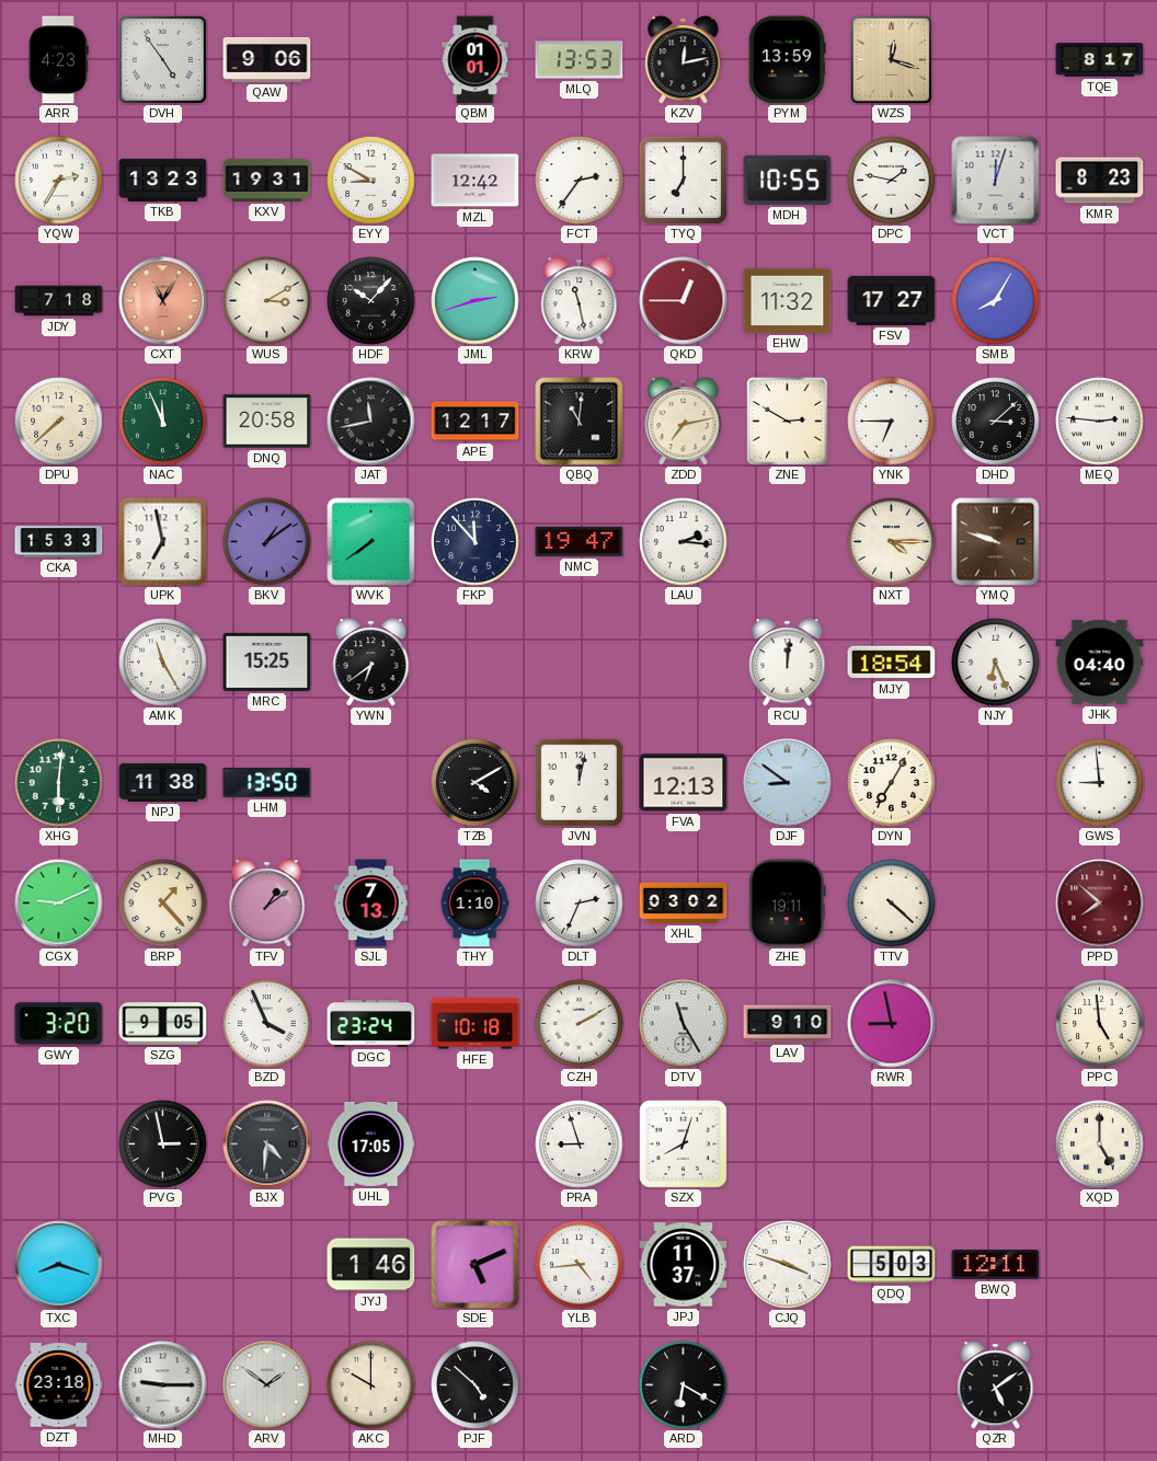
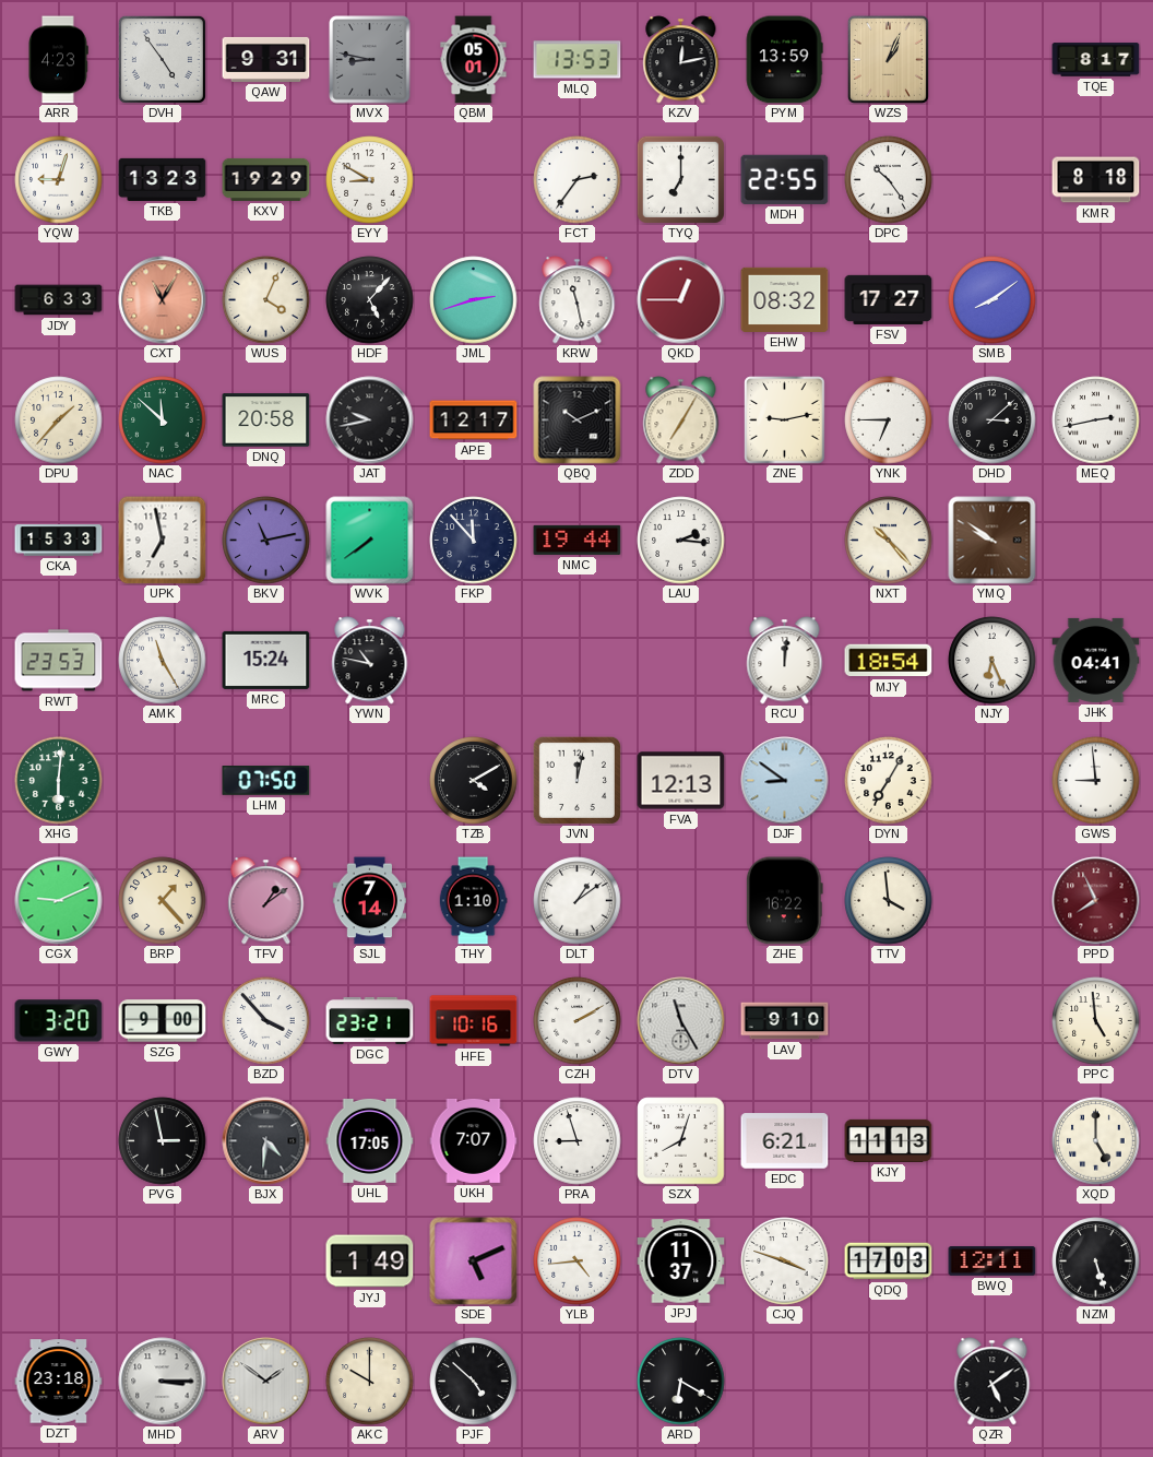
QAW: 9:06 -> 9:31
MVX: none -> 8:47
QBM: 01:01 -> 05:01
WZS: 12:18 -> 1:04
YQW: 2:35 -> 9:03
KXV: 19:31 -> 19:29
MZL: 12:42 -> none
MDH: 10:55 -> 22:55
DPC: 1:47 -> 10:24
VCT: 12:03 -> none
KMR: 8:23 -> 8:18
JDY: 7:18 -> 6:33
WUS: 3:10 -> 4:04
HDF: 10:07 -> 5:07
EHW: 11:32 -> 08:32
SMB: 8:05 -> 8:09
DPU: 7:38 -> 1:37
NAC: 11:56 -> 11:52
JAT: 11:43 -> 9:43
QBQ: 11:01 -> 10:11
ZDD: 7:13 -> 7:05
ZNE: 2:50 -> 9:13
MEQ: 2:46 -> 2:43
BKV: 1:09 -> 11:13
NMC: 19:47 -> 19:44
NXT: 4:15 -> 10:23
YMQ: 9:48 -> 9:51
RWT: none -> 23:53
MRC: 15:25 -> 15:24
YWN: 6:39 -> 10:47
JHK: 04:40 -> 04:41
NPJ: 11:38 -> none
LHM: 13:50 -> 07:50
SJL: 7:13 -> 7:14
DLT: 2:34 -> 1:09
XHL: 03:02 -> none
ZHE: 19:11 -> 16:22
TTV: 4:22 -> 3:59
PPD: 7:52 -> 7:56
SZG: 9:05 -> 9:00
BZD: 3:56 -> 3:53
DGC: 23:24 -> 23:21
HFE: 10:18 -> 10:16
RWR: 8:58 -> none
UKH: none -> 7:07
EDC: none -> 6:21
KJY: none -> 11:13
TXC: 8:18 -> none
JYJ: 1:46 -> 1:49
QDQ: 5:03 -> 17:03
NZM: none -> 5:27
MHD: 9:15 -> 3:15
